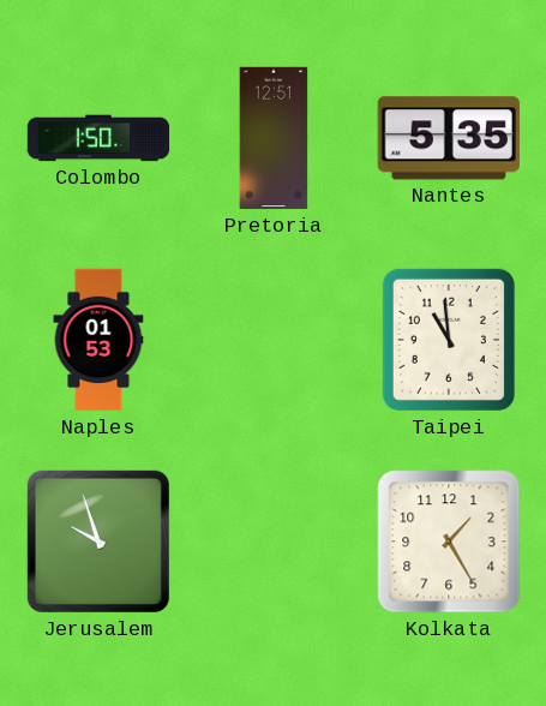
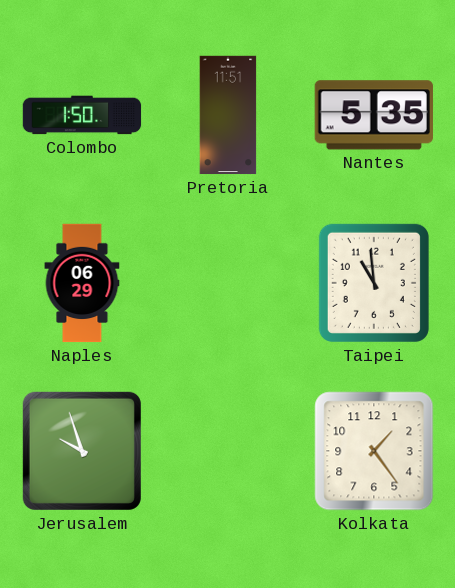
Pretoria: 12:51 -> 11:51
Naples: 01:53 -> 06:29
Kolkata: 1:25 -> 1:24
